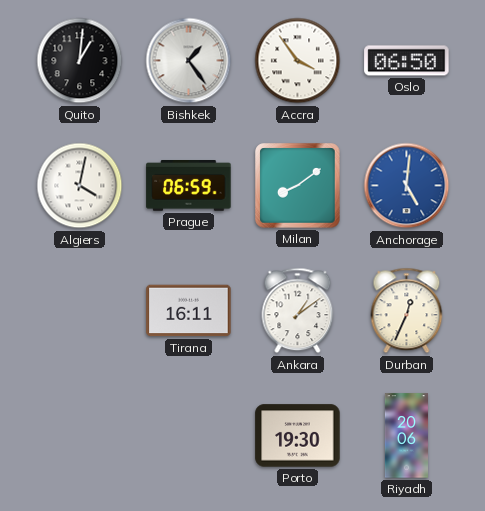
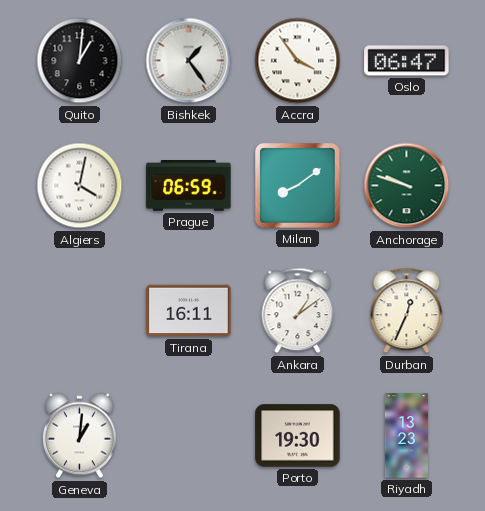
Oslo: 06:50 -> 06:47
Anchorage: 5:01 -> 9:48
Anchorage dial: blue -> green
Geneva: none -> 1:01
Riyadh: 20:06 -> 13:23
